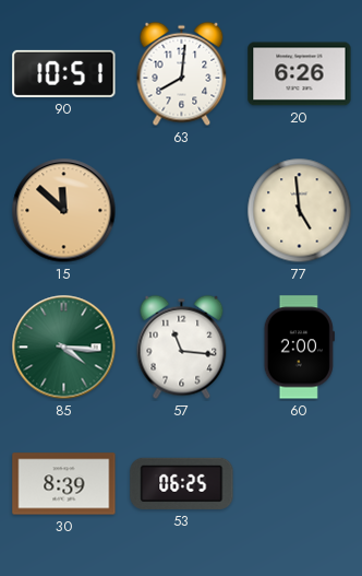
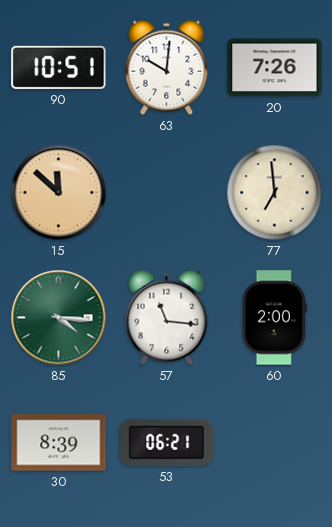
63: 8:01 -> 10:01
20: 6:26 -> 7:26
77: 4:59 -> 6:59
53: 06:25 -> 06:21
